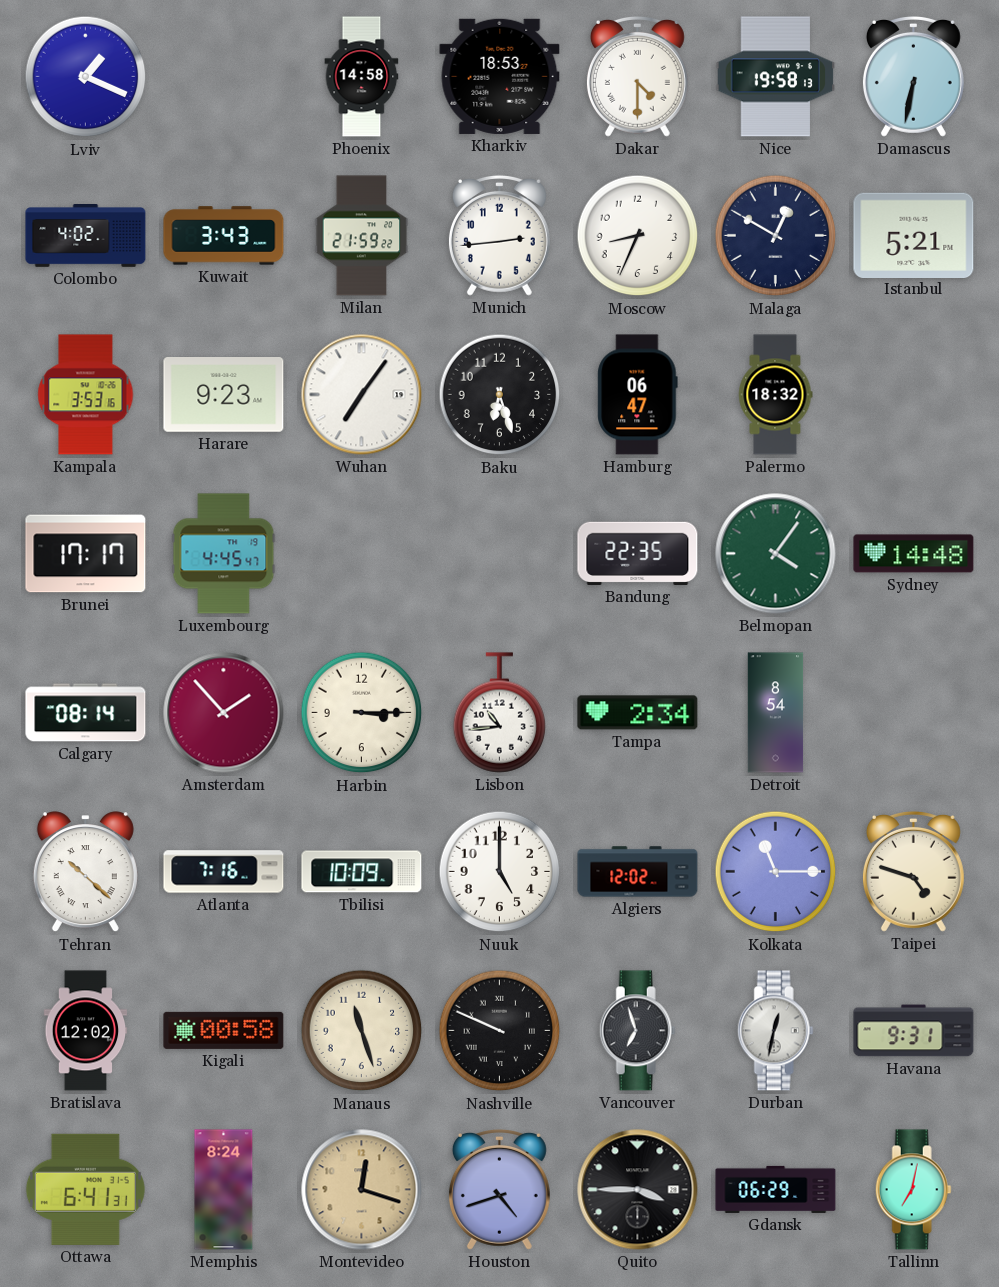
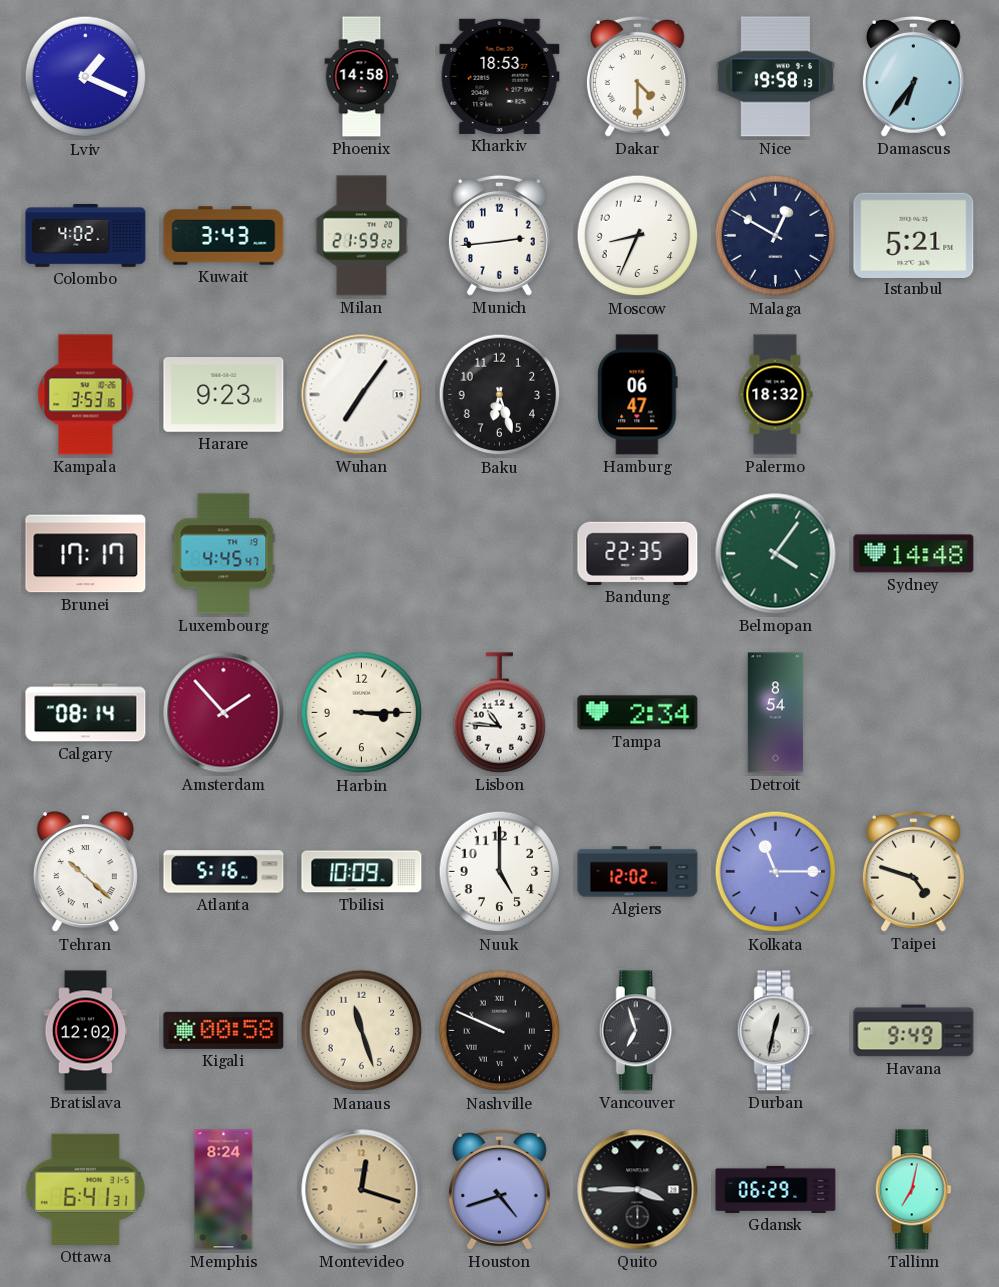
Damascus: 6:32 -> 6:36
Lisbon: 10:44 -> 10:46
Atlanta: 7:16 -> 5:16
Havana: 9:31 -> 9:49
